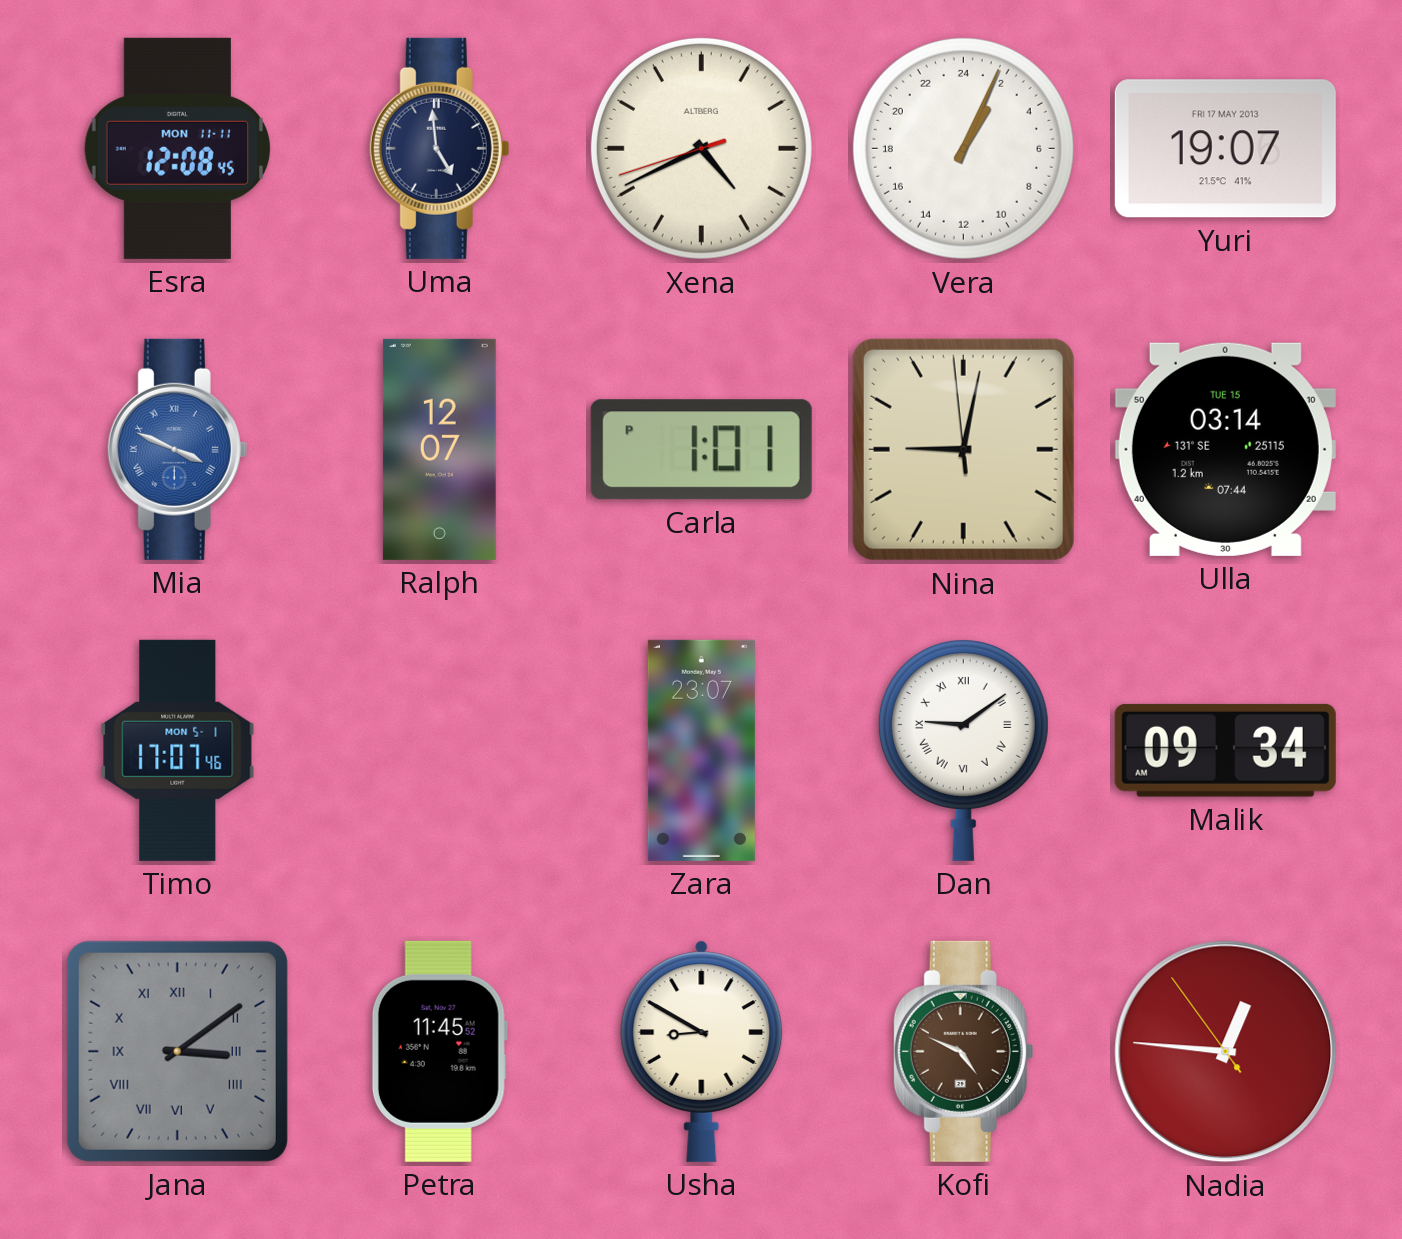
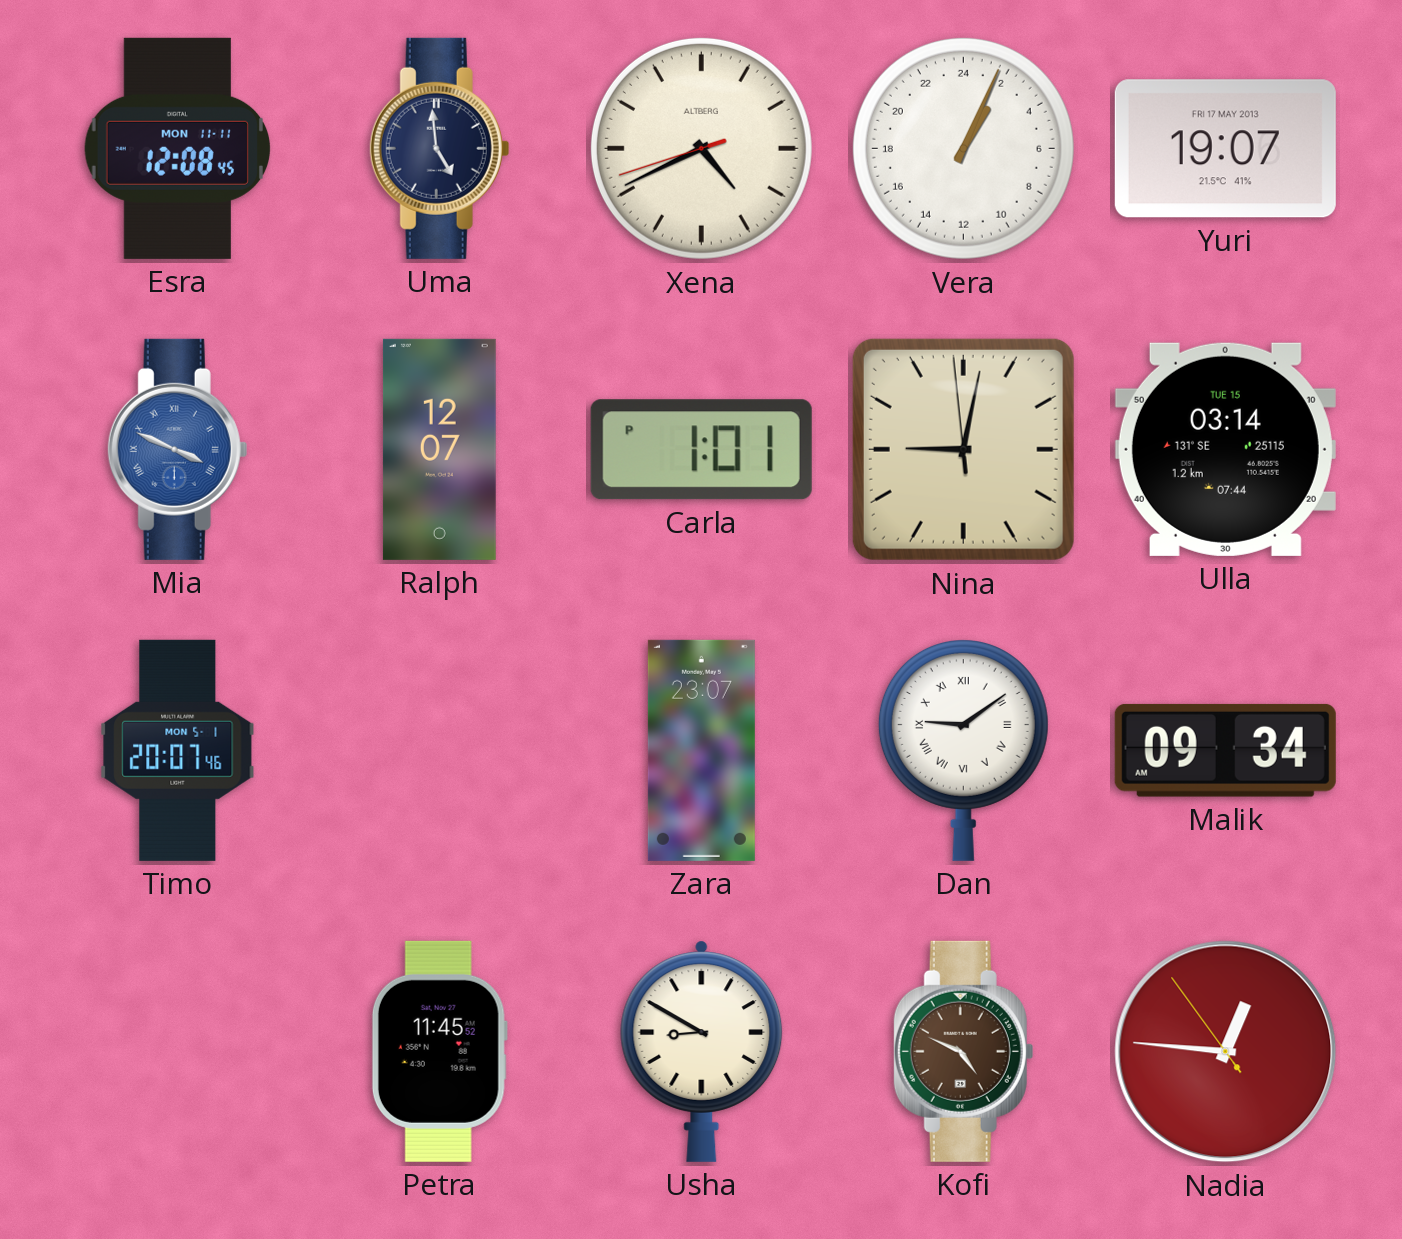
Timo: 17:07 -> 20:07
Jana: 3:09 -> none
